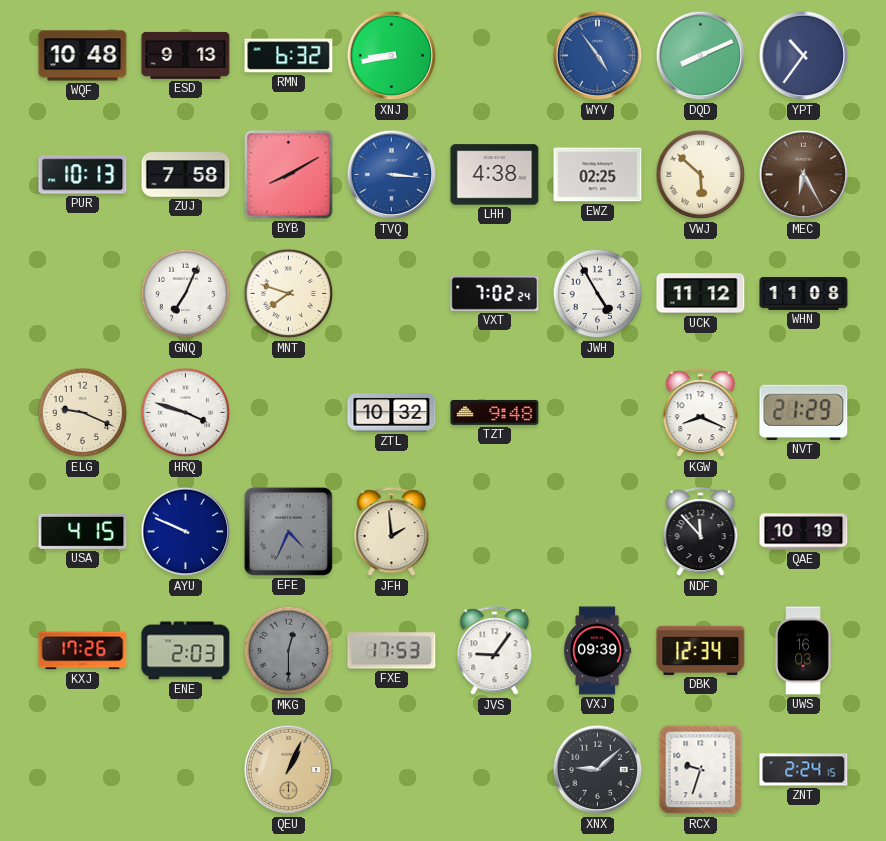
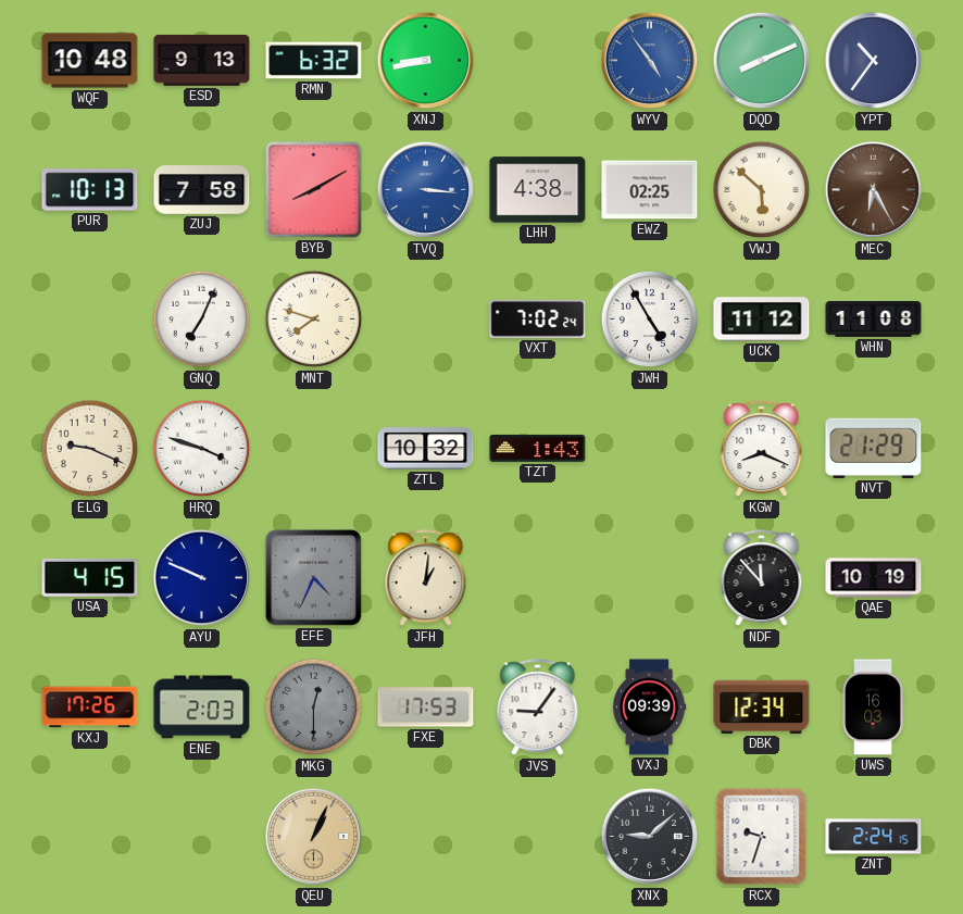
TZT: 9:48 -> 1:43
JFH: 1:59 -> 1:01
